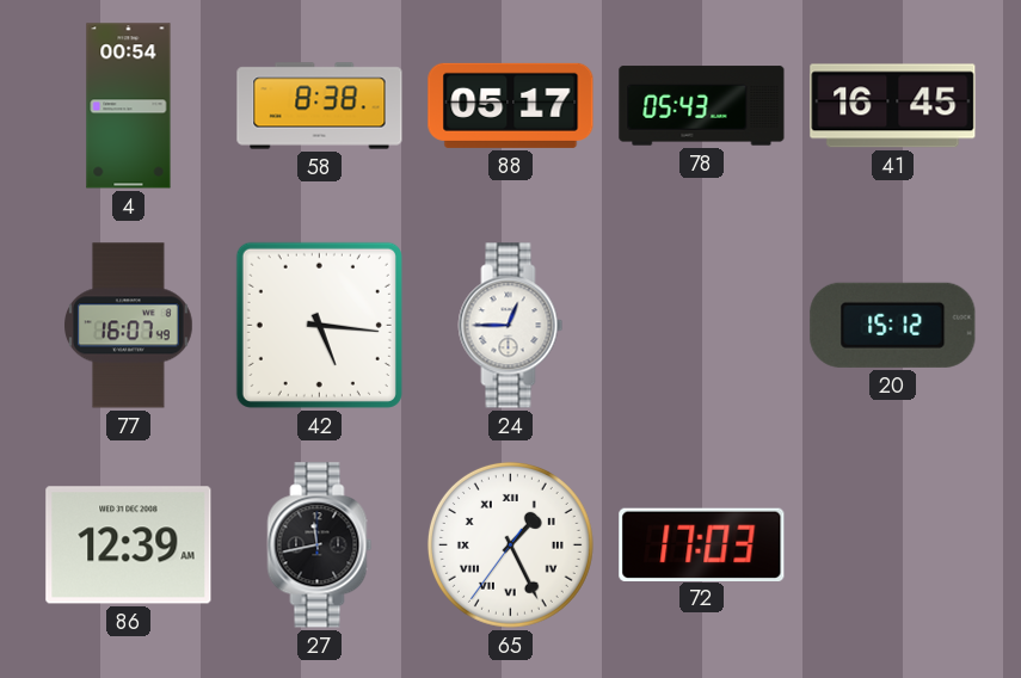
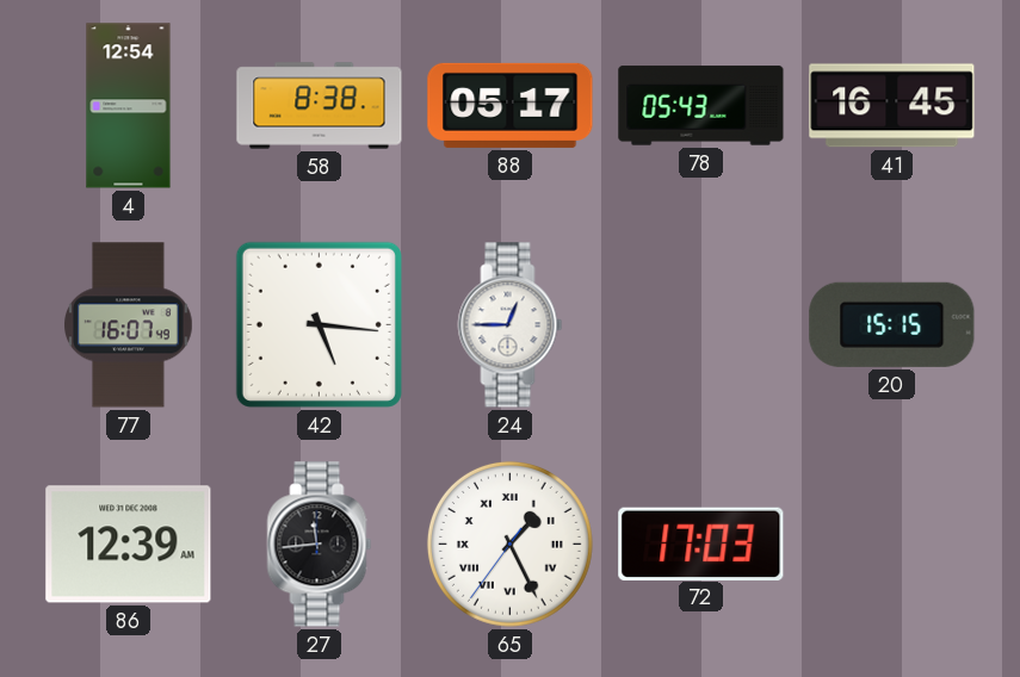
4: 00:54 -> 12:54
20: 15:12 -> 15:15
27: 11:43 -> 11:44
